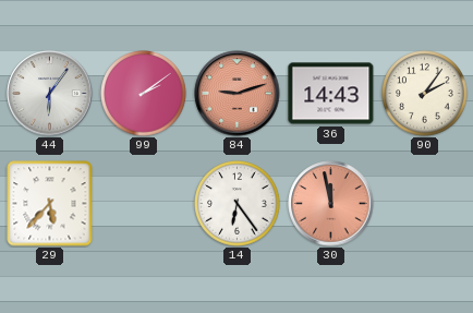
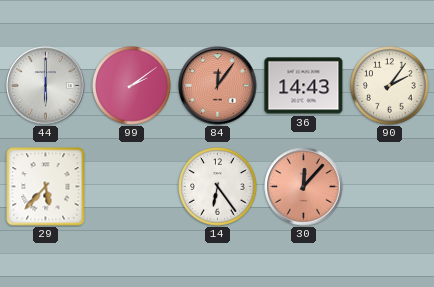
44: 6:06 -> 6:00
84: 9:12 -> 12:06
30: 11:58 -> 12:07
